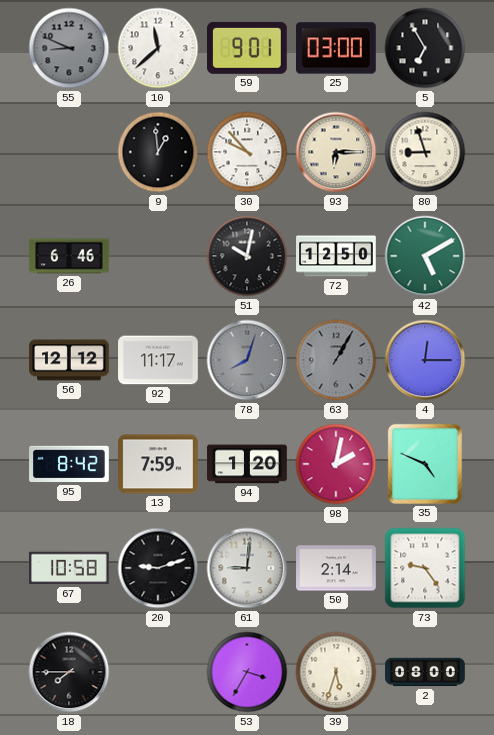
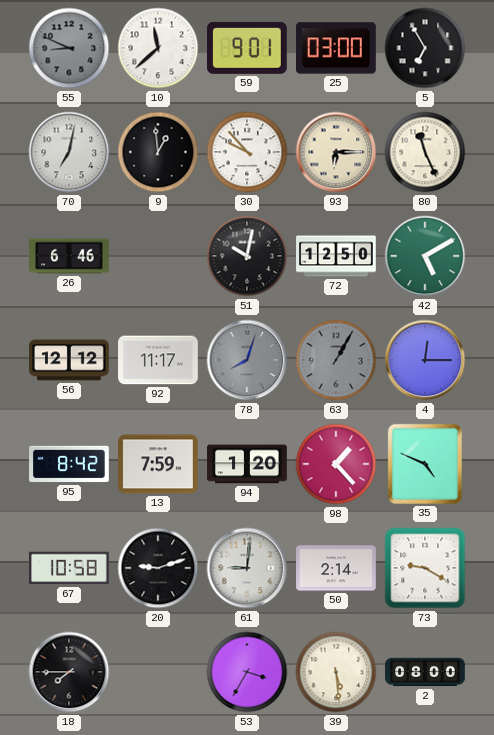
70: none -> 7:02
80: 8:57 -> 11:26
98: 2:02 -> 1:23
73: 9:24 -> 9:20
39: 5:33 -> 5:29
